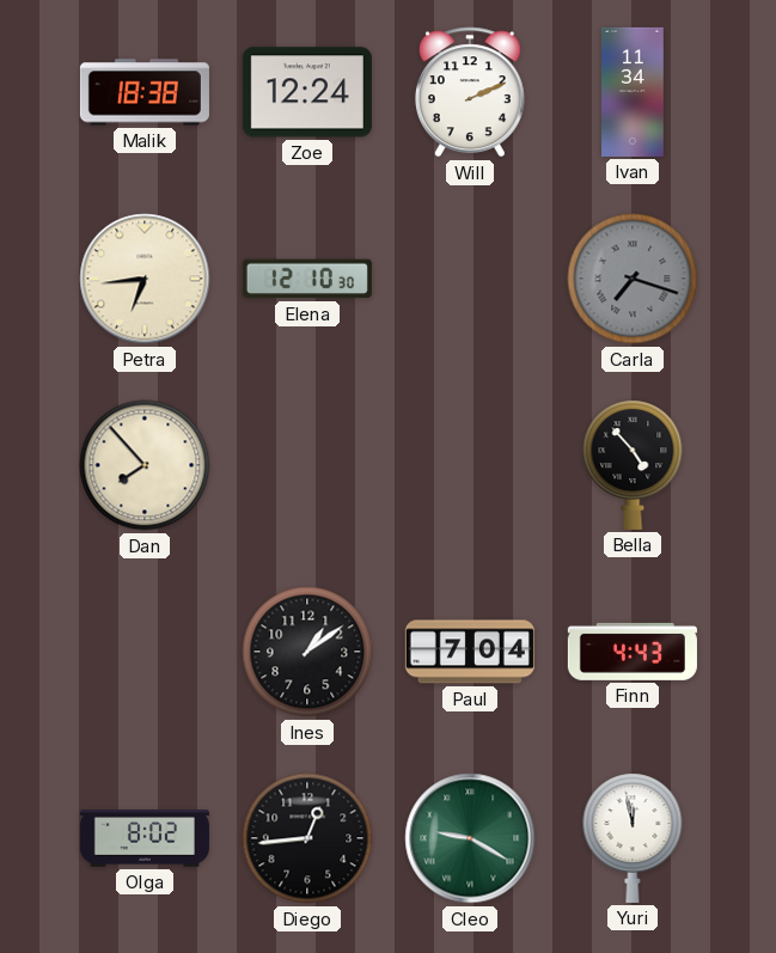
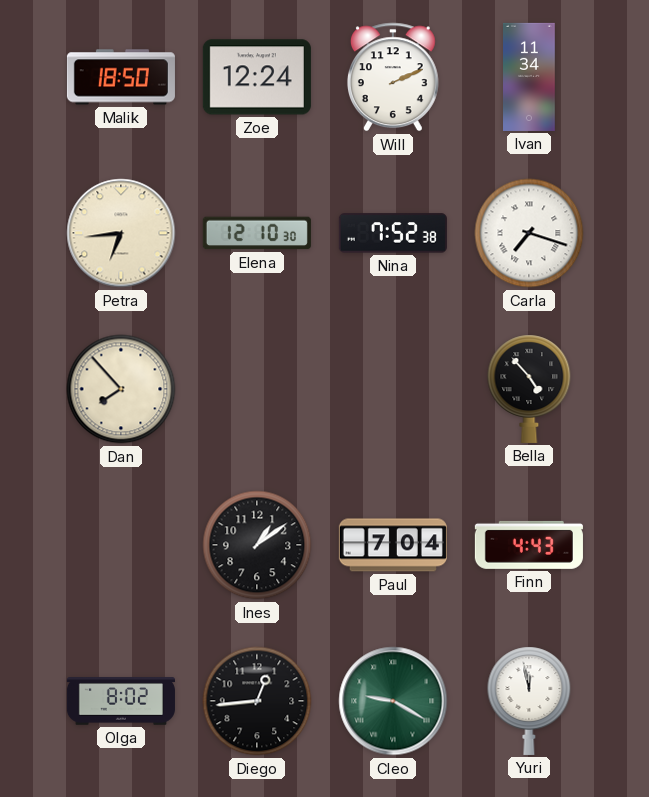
Malik: 18:38 -> 18:50
Nina: none -> 7:52
Carla dial: grey -> white
